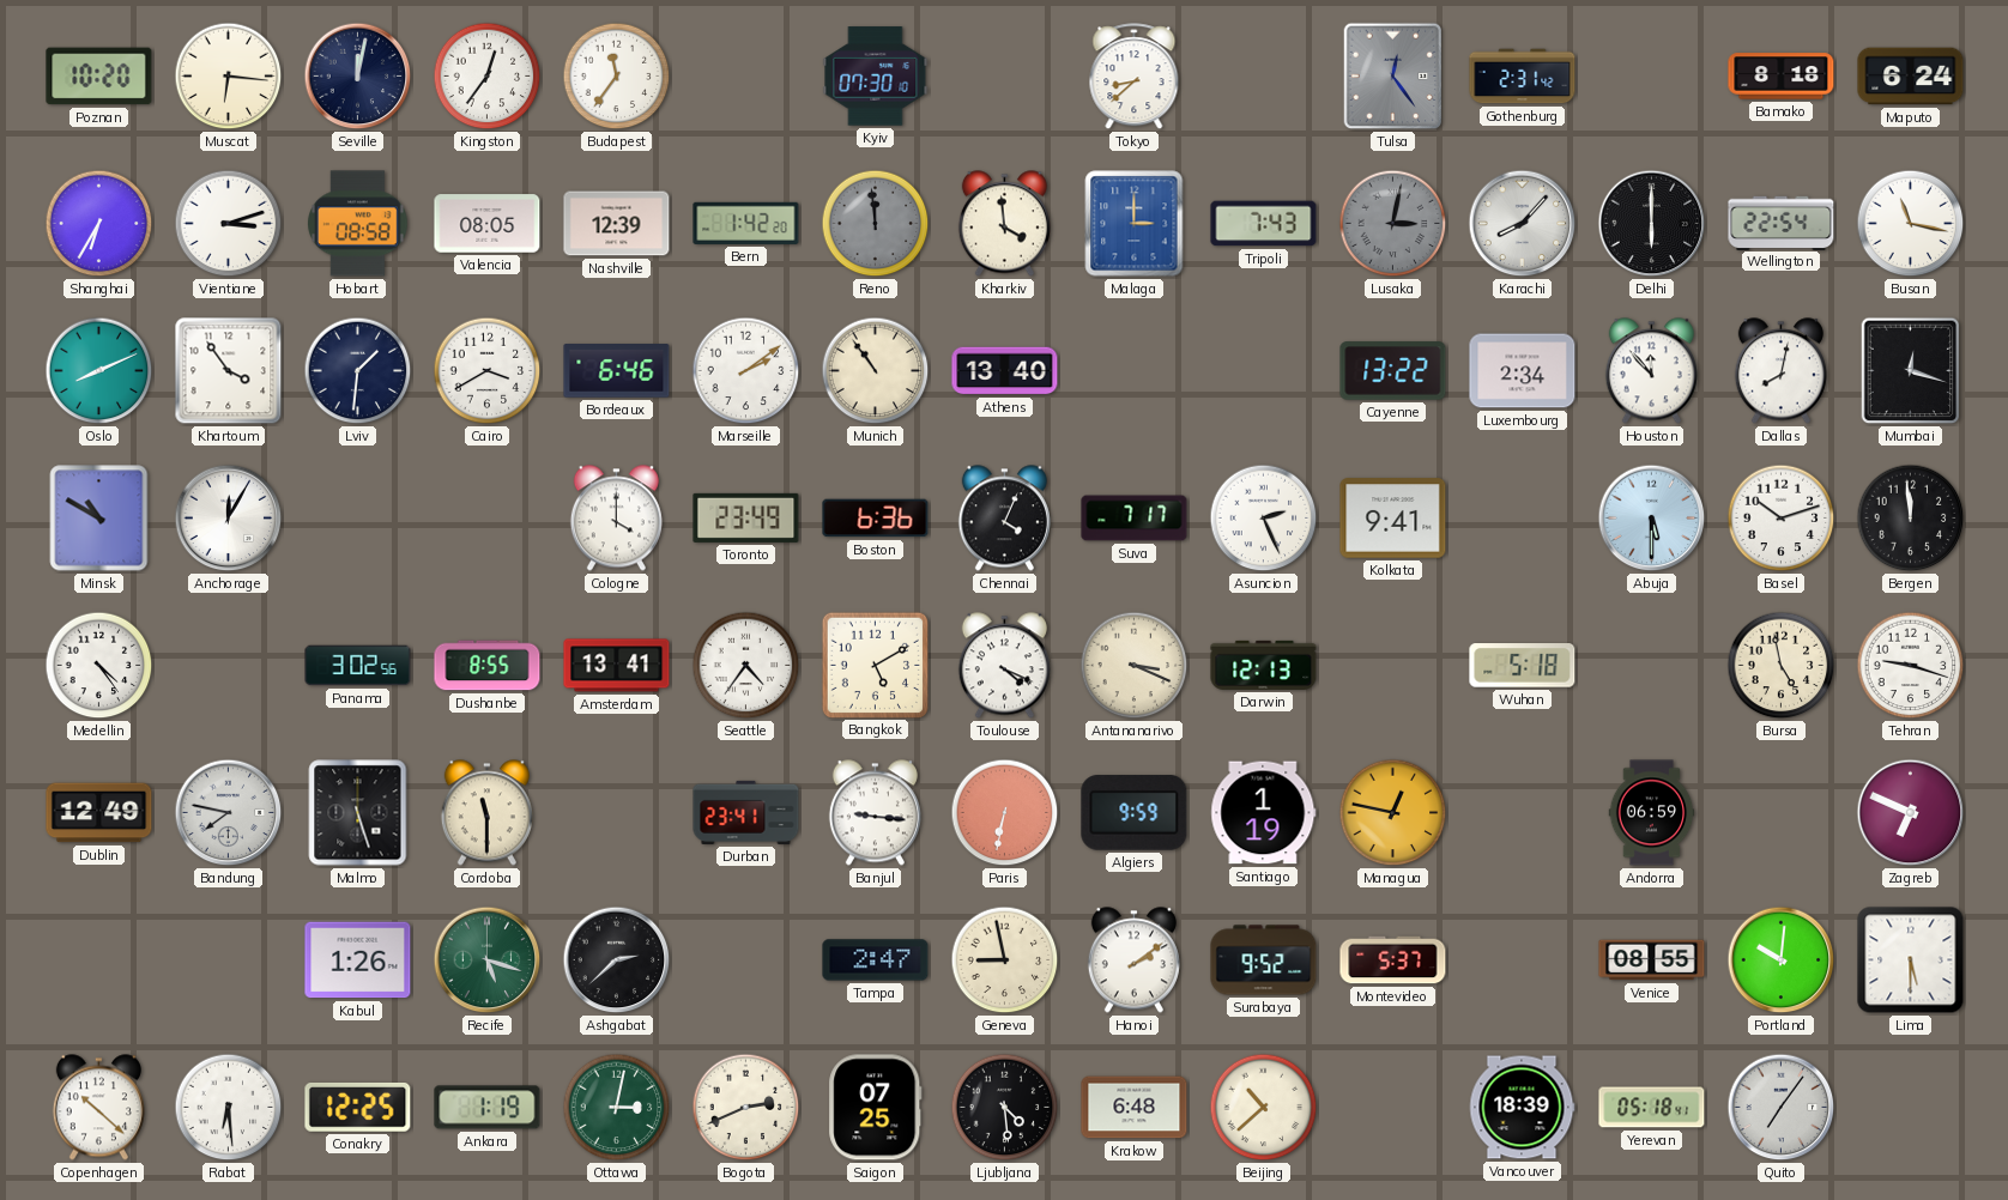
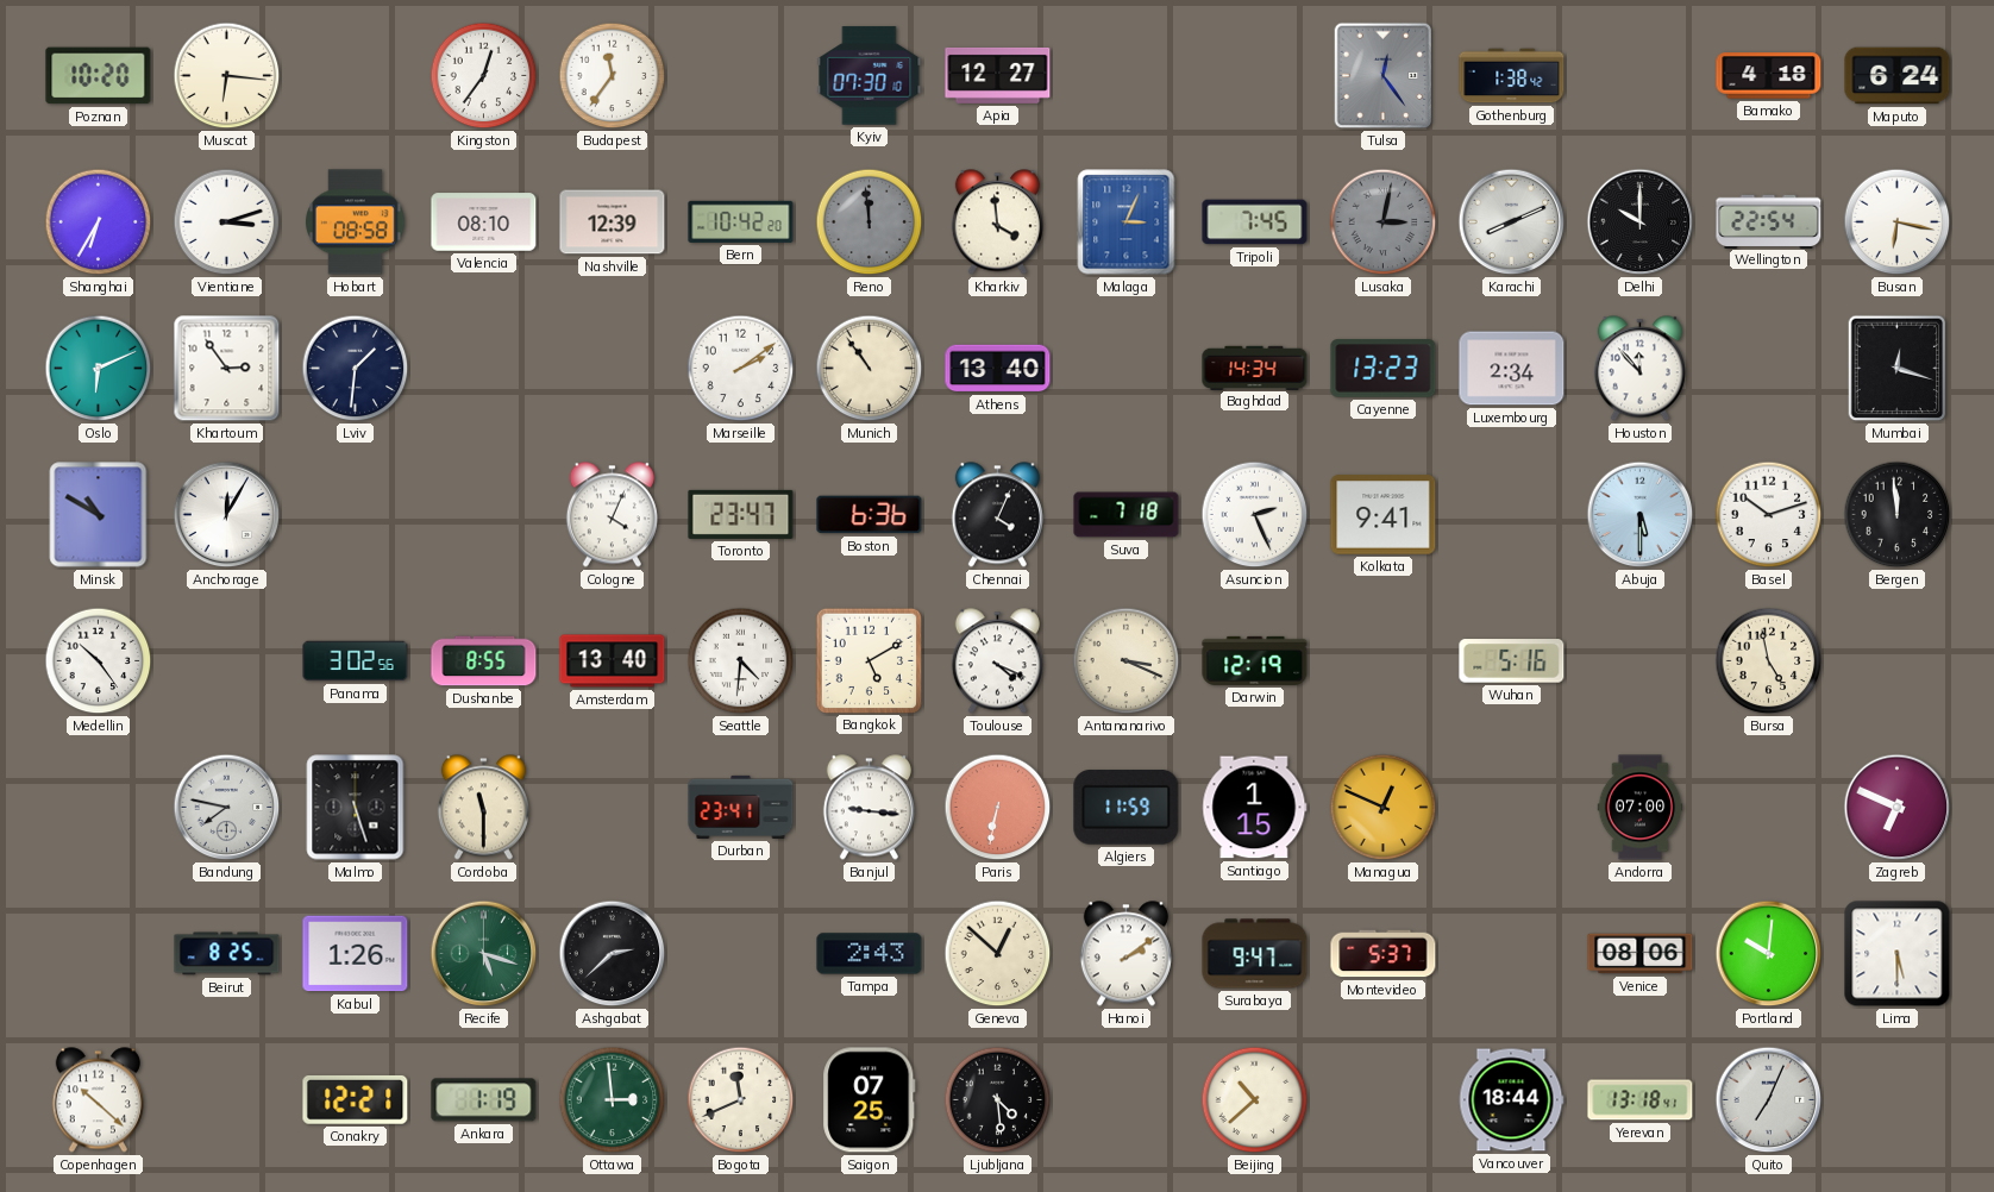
Seville: 12:02 -> none
Apia: none -> 12:27
Tokyo: 8:38 -> none
Gothenburg: 2:31 -> 1:38
Bamako: 8:18 -> 4:18
Valencia: 08:05 -> 08:10
Bern: 1:42 -> 10:42
Malaga: 3:00 -> 3:04
Tripoli: 7:43 -> 7:45
Karachi: 8:07 -> 8:11
Delhi: 6:00 -> 10:00
Busan: 11:17 -> 6:17
Oslo: 8:11 -> 6:11
Khartoum: 3:54 -> 2:54
Cairo: 3:40 -> none
Bordeaux: 6:46 -> none
Baghdad: none -> 14:34
Cayenne: 13:22 -> 13:23
Dallas: 8:02 -> none
Cologne: 4:00 -> 4:04
Toronto: 23:49 -> 23:47
Suva: 7:17 -> 7:18
Medellin: 4:24 -> 10:24
Amsterdam: 13:41 -> 13:40
Seattle: 4:36 -> 4:31
Darwin: 12:13 -> 12:19
Wuhan: 5:18 -> 5:16
Tehran: 9:18 -> none
Dublin: 12:49 -> none
Algiers: 9:59 -> 11:59
Santiago: 1:19 -> 1:15
Managua: 12:47 -> 12:49
Andorra: 06:59 -> 07:00
Beirut: none -> 8:25
Tampa: 2:47 -> 2:43
Geneva: 8:58 -> 12:52
Surabaya: 9:52 -> 9:47
Venice: 08:55 -> 08:06
Rabat: 6:29 -> none
Conakry: 12:25 -> 12:21
Ottawa: 3:02 -> 2:59
Bogota: 2:41 -> 11:41
Krakow: 6:48 -> none
Vancouver: 18:39 -> 18:44
Yerevan: 05:18 -> 13:18
Quito: 7:06 -> 7:04
